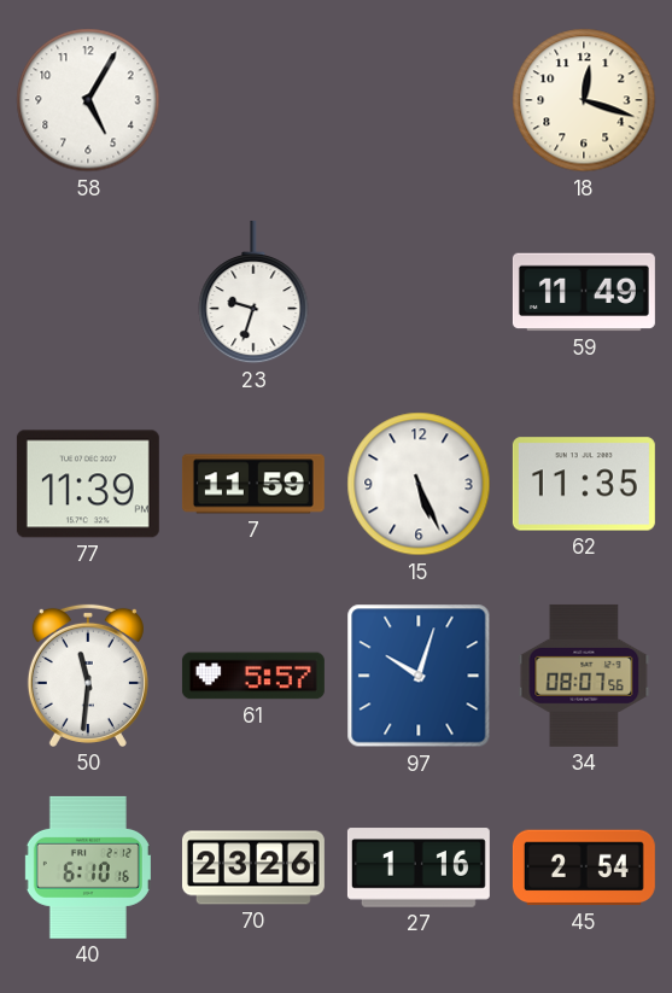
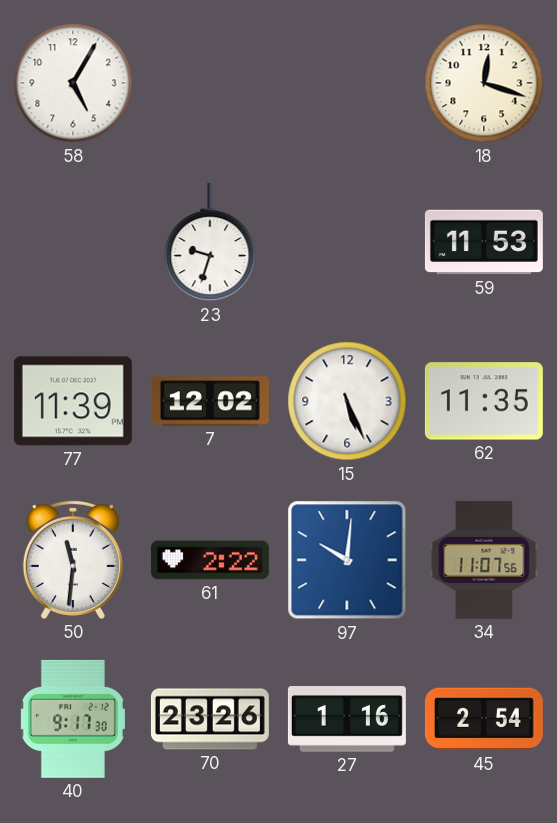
59: 11:49 -> 11:53
7: 11:59 -> 12:02
61: 5:57 -> 2:22
97: 10:03 -> 10:01
34: 08:07 -> 11:07
40: 6:10 -> 9:17
